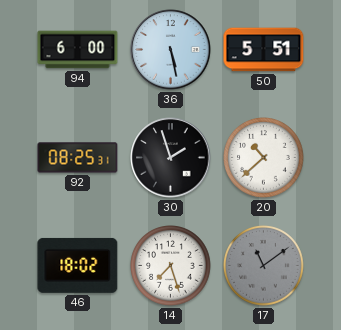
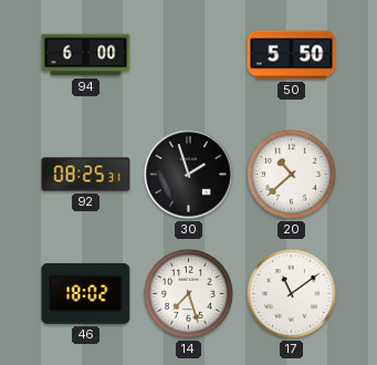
36: 5:28 -> none
50: 5:51 -> 5:50
17 dial: grey -> white
